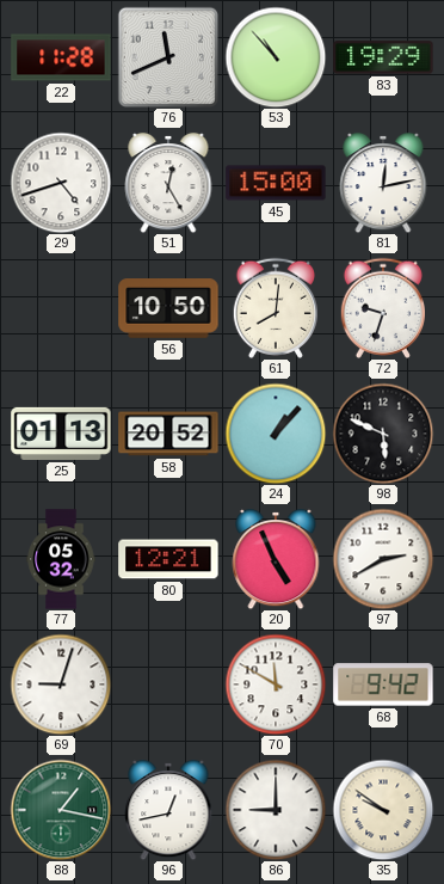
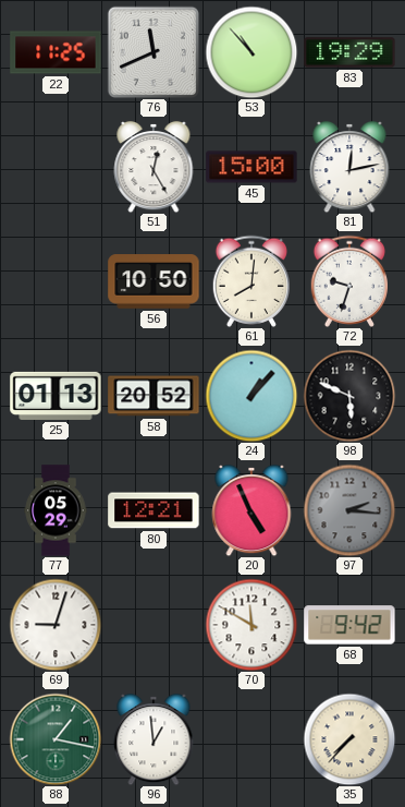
22: 11:28 -> 11:25
29: 4:42 -> none
77: 05:32 -> 05:29
97: 2:40 -> 2:16
97 dial: white -> grey
96: 12:43 -> 12:59
86: 9:00 -> none
35: 9:51 -> 7:37
